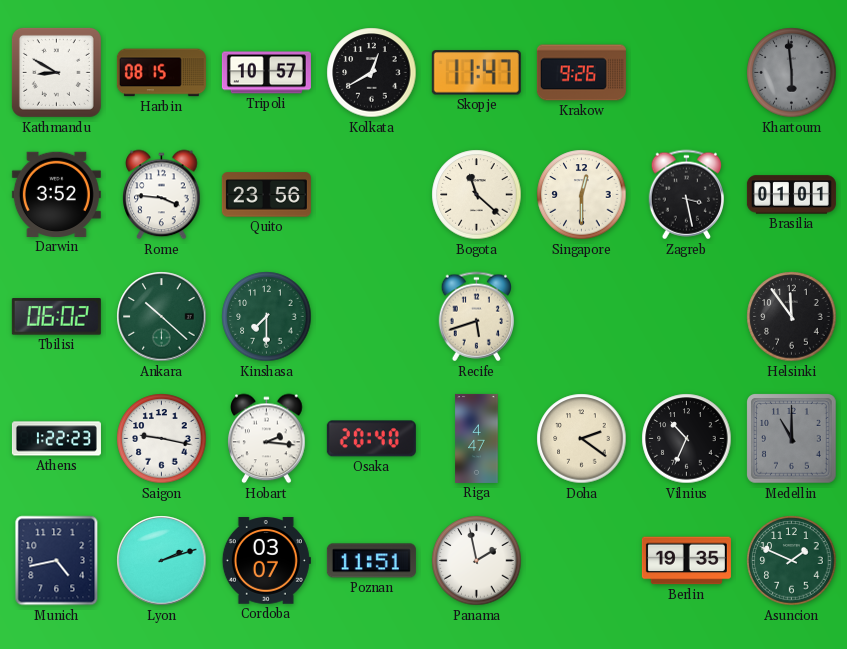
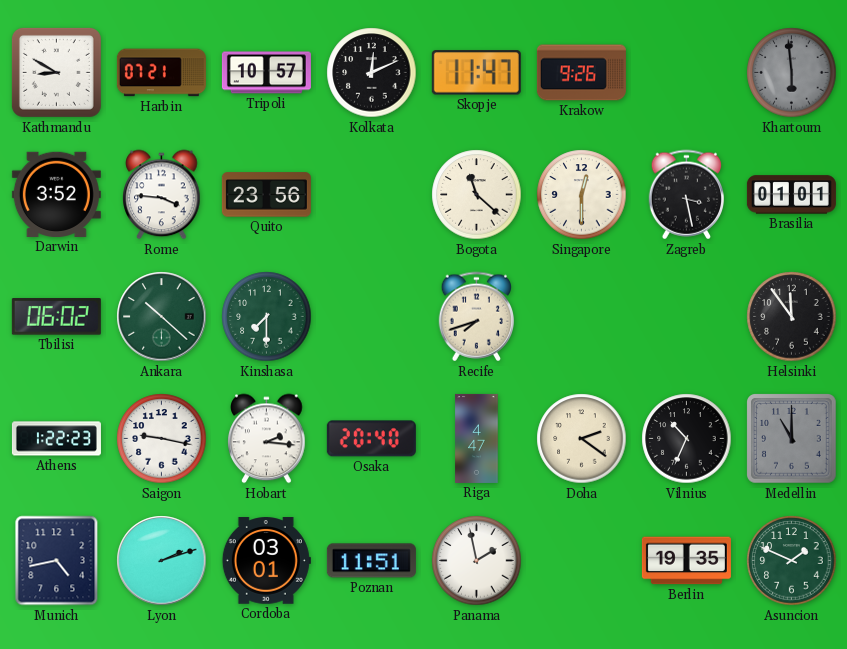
Harbin: 08:15 -> 07:21
Kolkata: 12:40 -> 12:11
Recife: 5:42 -> 7:42
Cordoba: 03:07 -> 03:01
